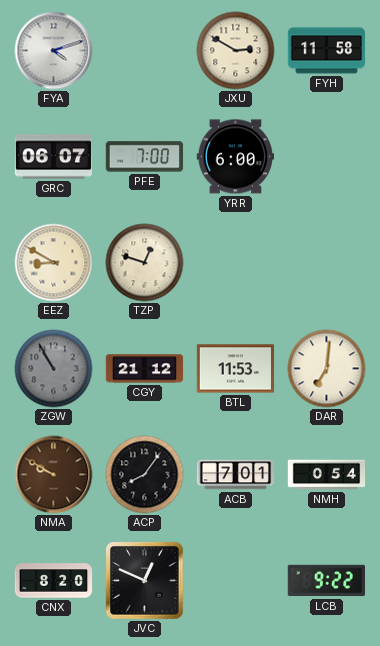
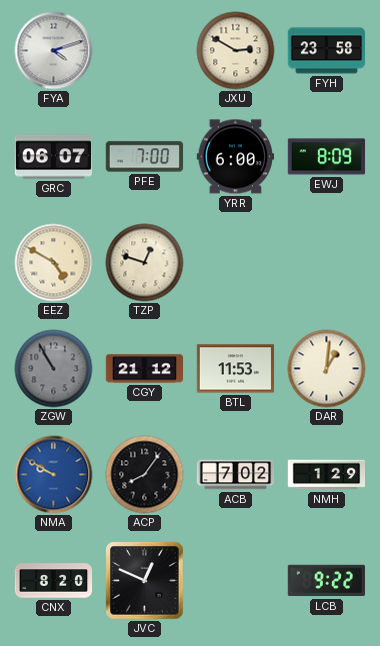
FYH: 11:58 -> 23:58
EWJ: none -> 8:09
EEZ: 8:50 -> 4:50
DAR: 7:01 -> 1:01
NMA dial: brown -> blue
ACB: 7:01 -> 7:02
NMH: 0:54 -> 1:29
